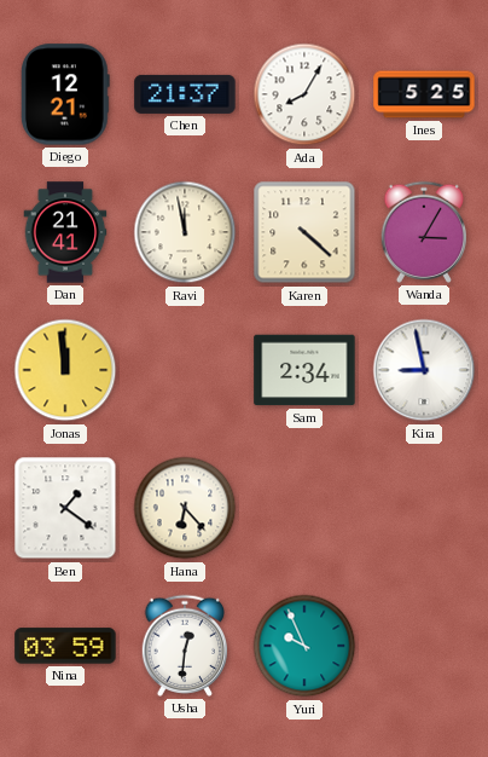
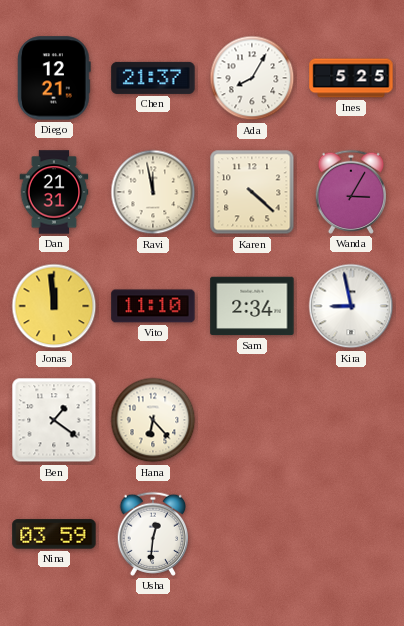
Dan: 21:41 -> 21:31
Vito: none -> 11:10
Yuri: 9:56 -> none
